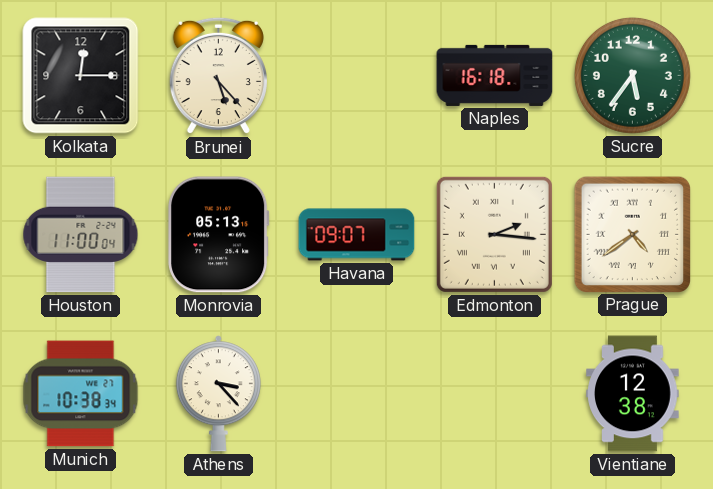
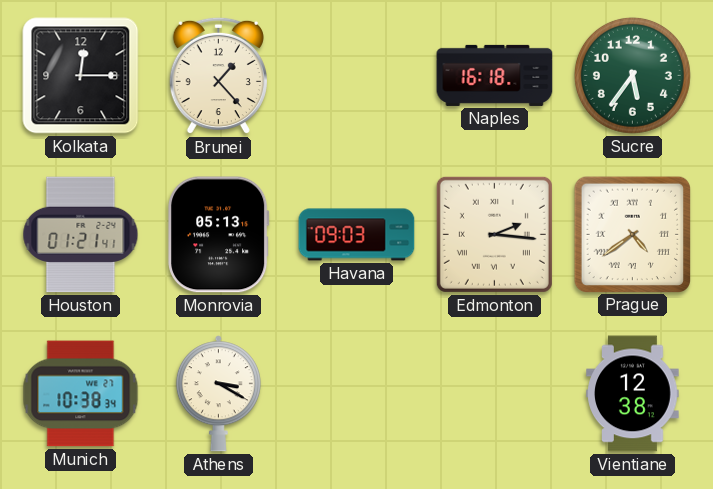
Brunei: 5:23 -> 1:23
Houston: 11:00 -> 01:21
Havana: 09:07 -> 09:03
Athens: 3:23 -> 3:20
